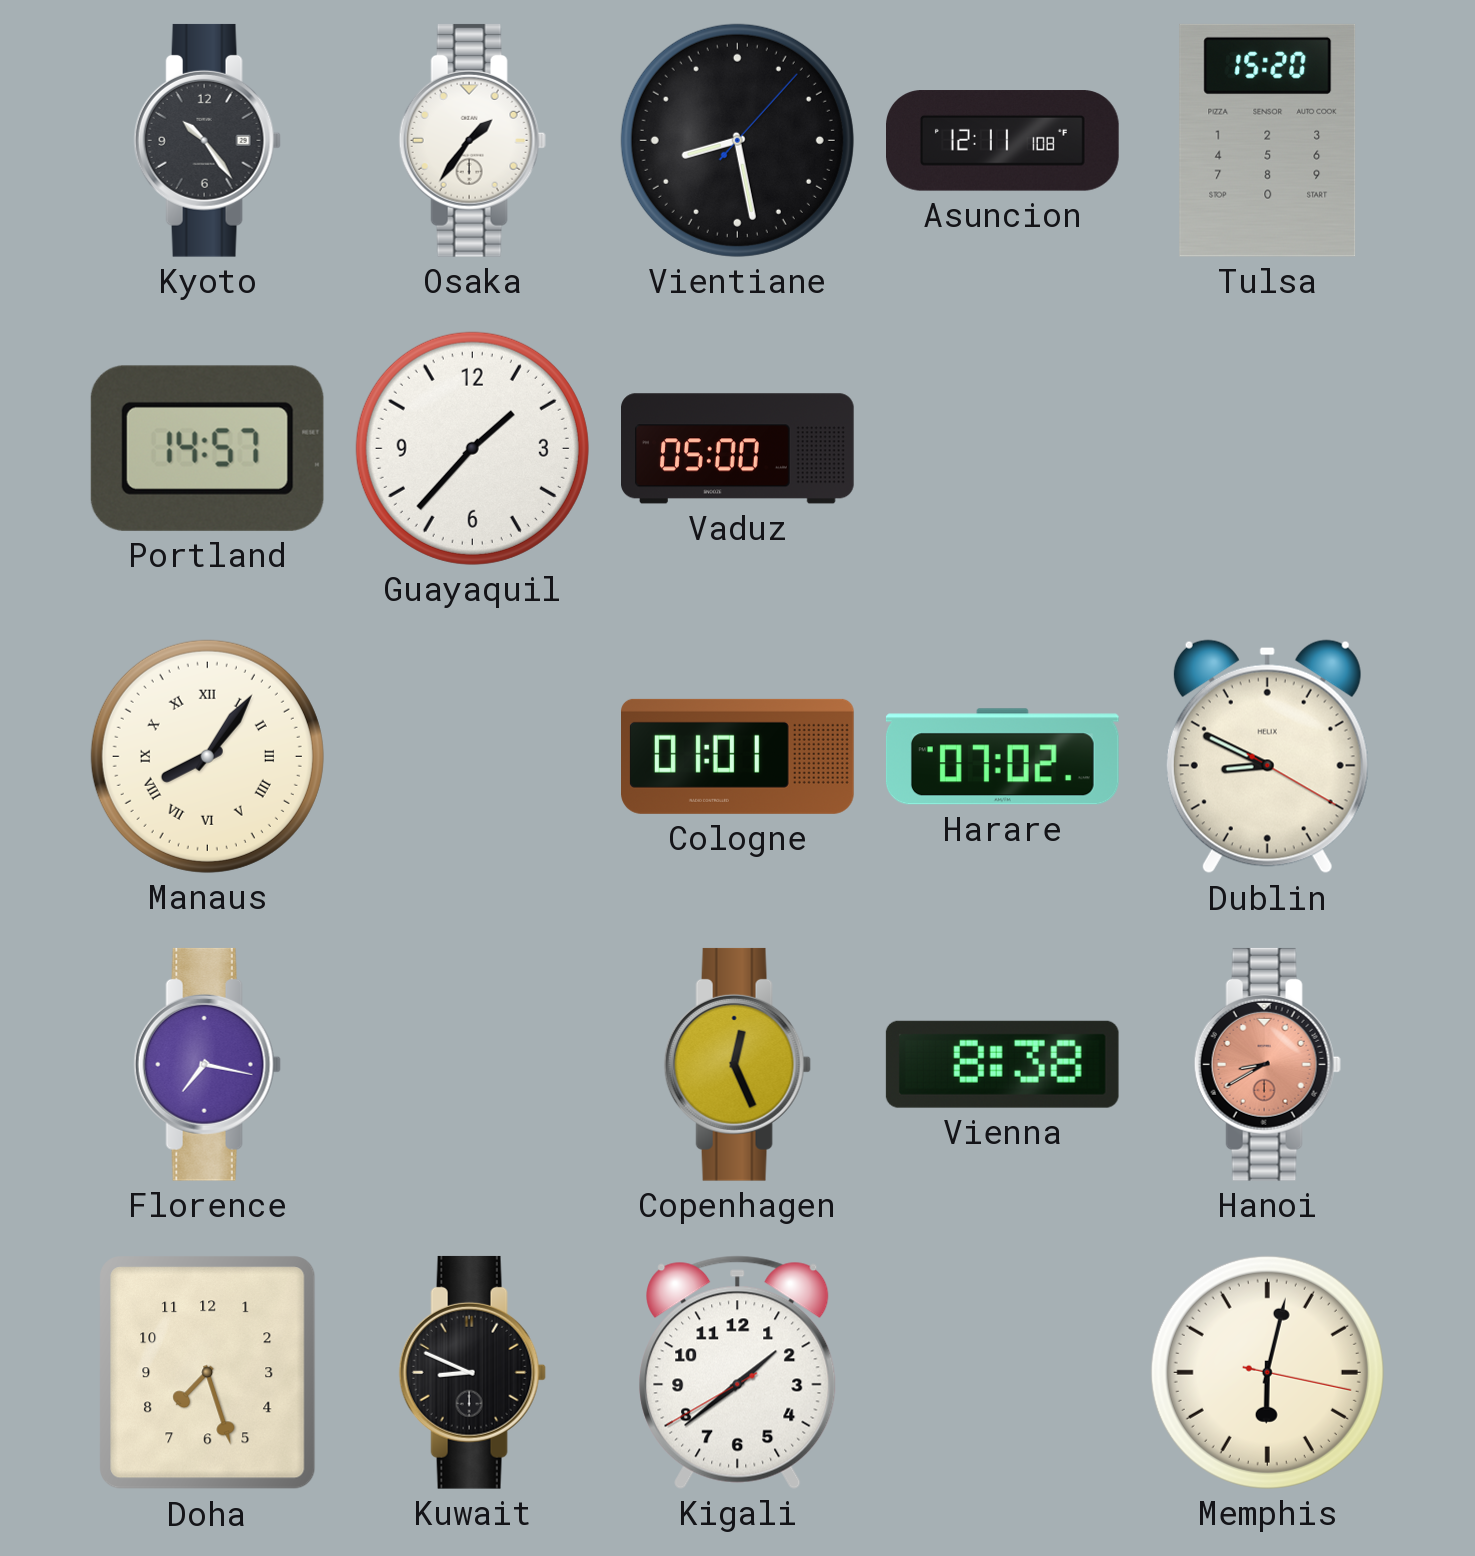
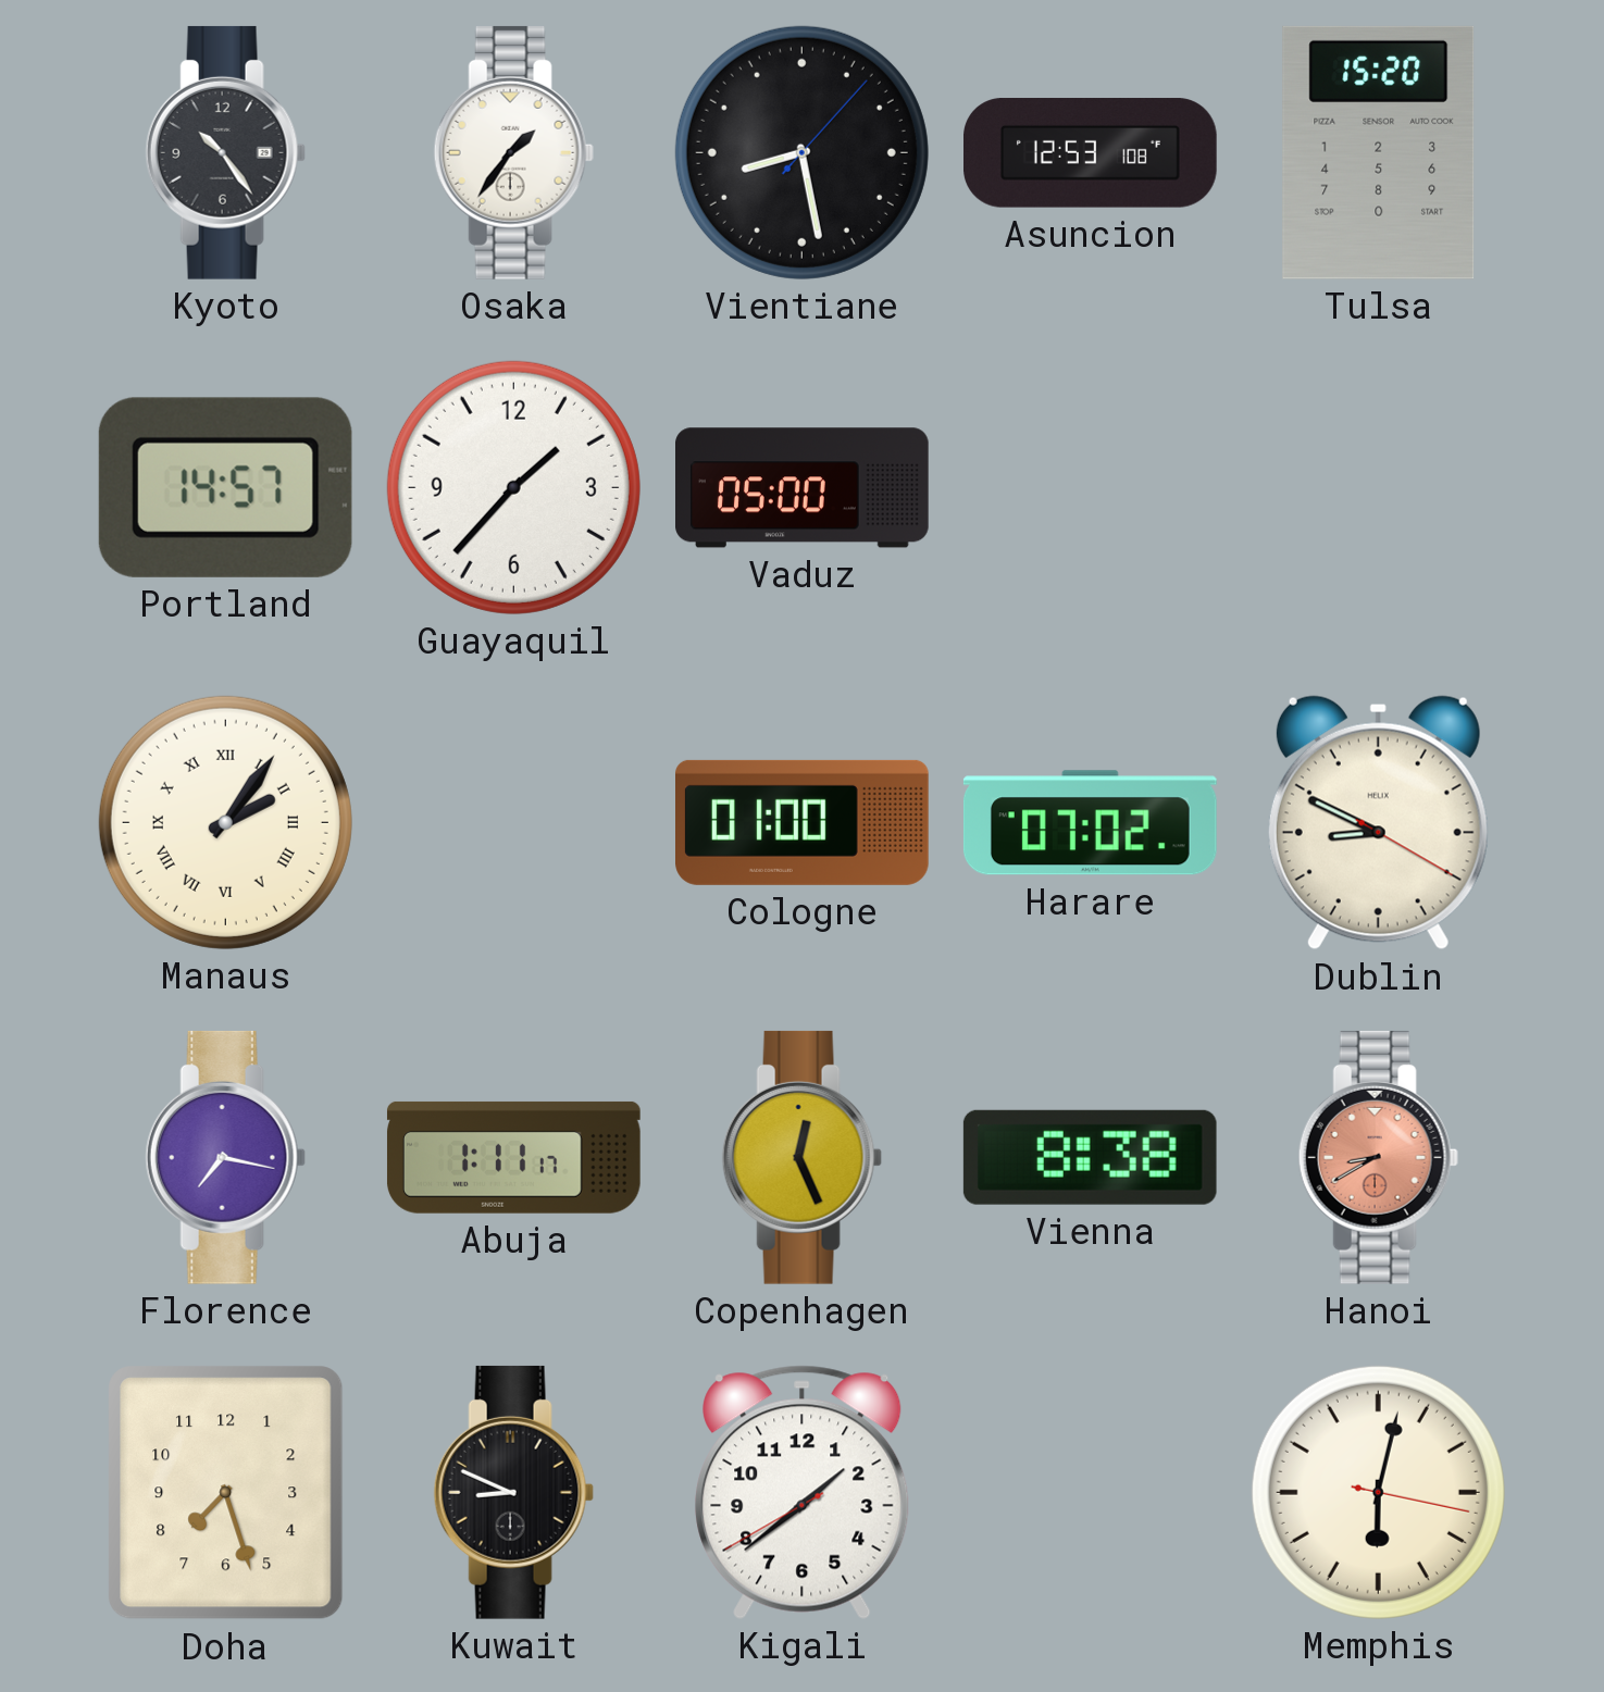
Asuncion: 12:11 -> 12:53
Manaus: 8:06 -> 2:06
Cologne: 01:01 -> 01:00
Abuja: none -> 1:11
